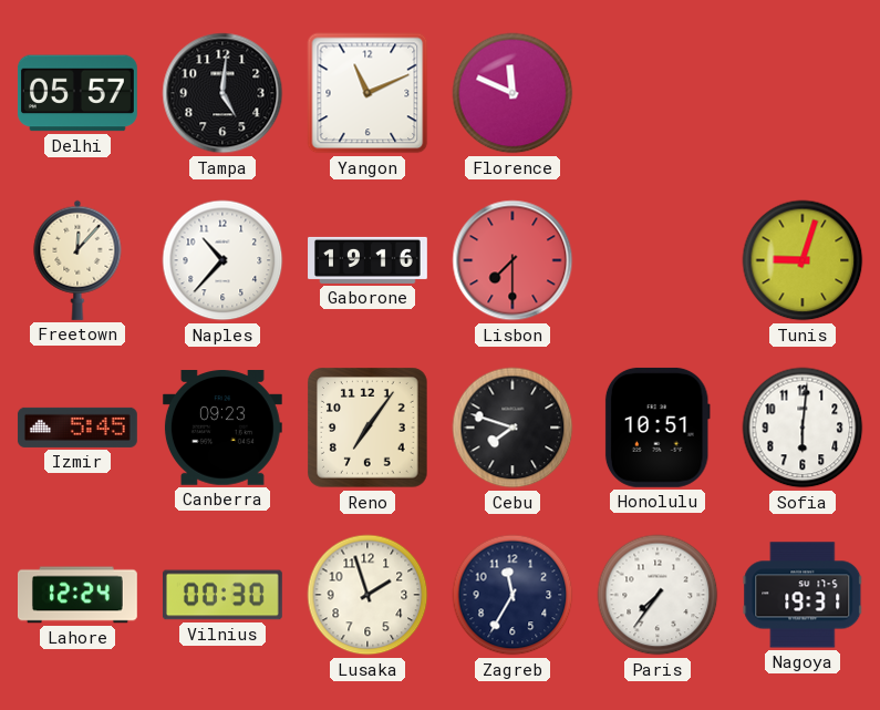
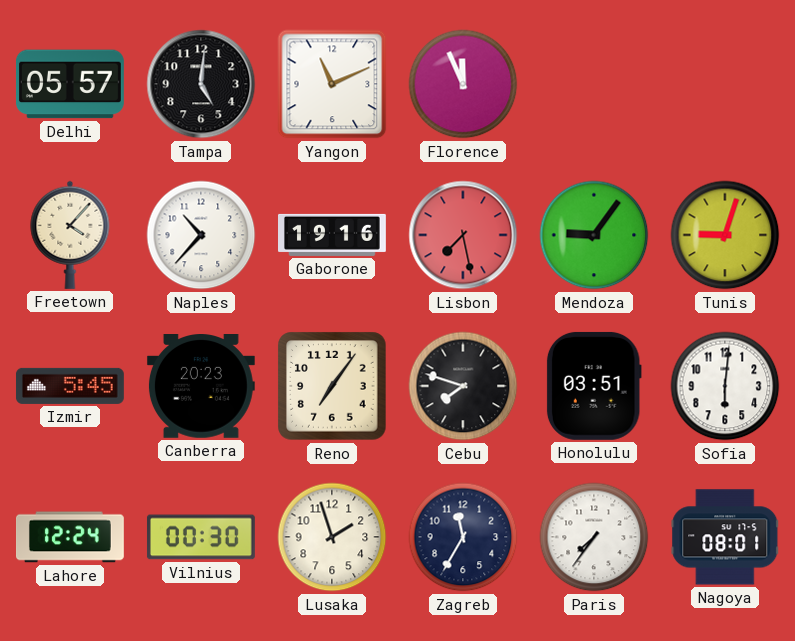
Florence: 11:49 -> 11:56
Freetown: 12:07 -> 4:07
Lisbon: 7:30 -> 7:28
Mendoza: none -> 9:06
Canberra: 09:23 -> 20:23
Honolulu: 10:51 -> 03:51
Nagoya: 19:31 -> 08:01
